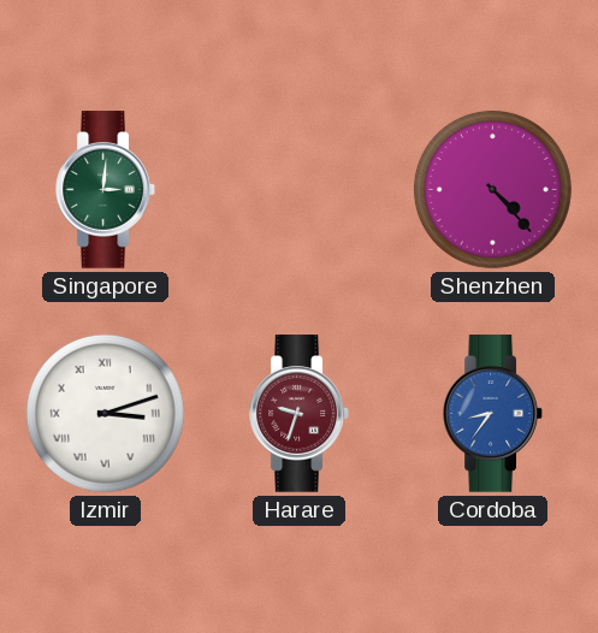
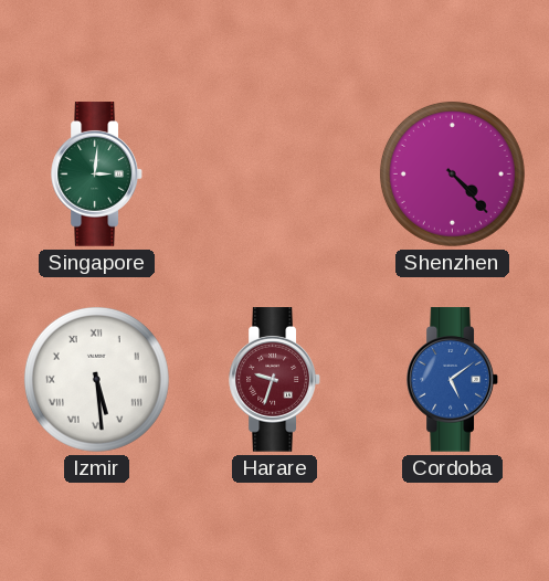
Izmir: 3:12 -> 5:29
Cordoba: 8:36 -> 5:09
